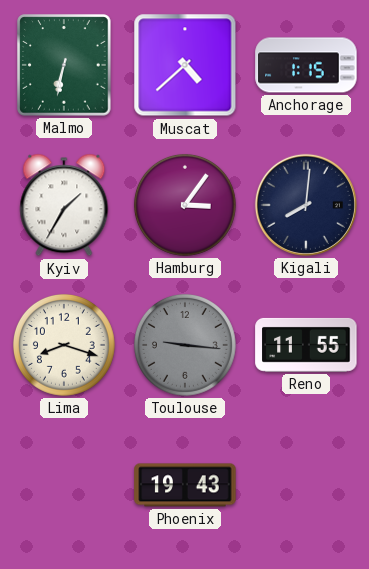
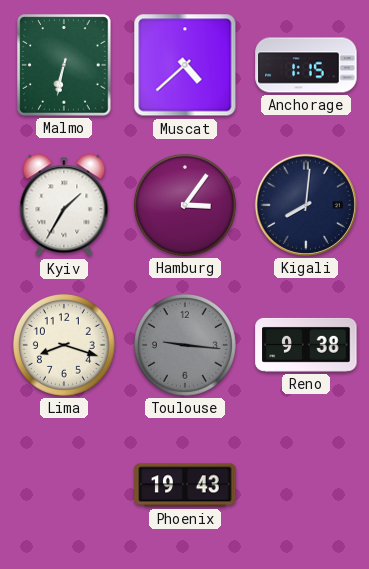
Reno: 11:55 -> 9:38
